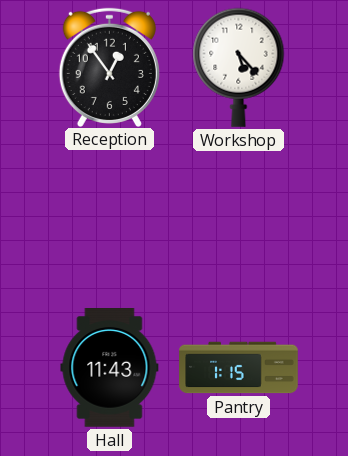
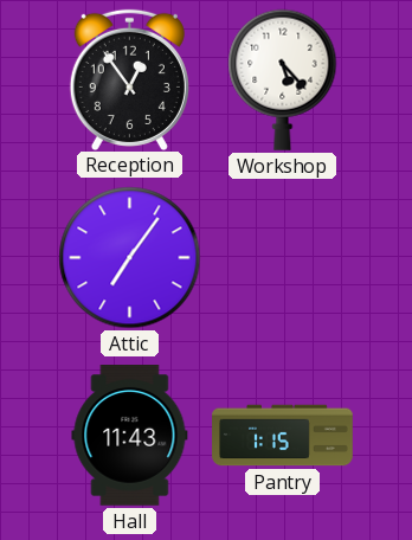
Attic: none -> 7:06
